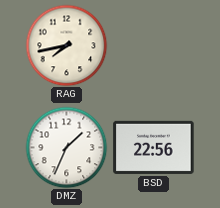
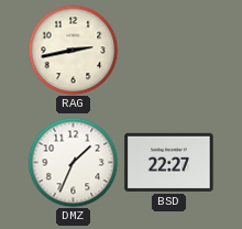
RAG: 7:43 -> 2:43
BSD: 22:56 -> 22:27
